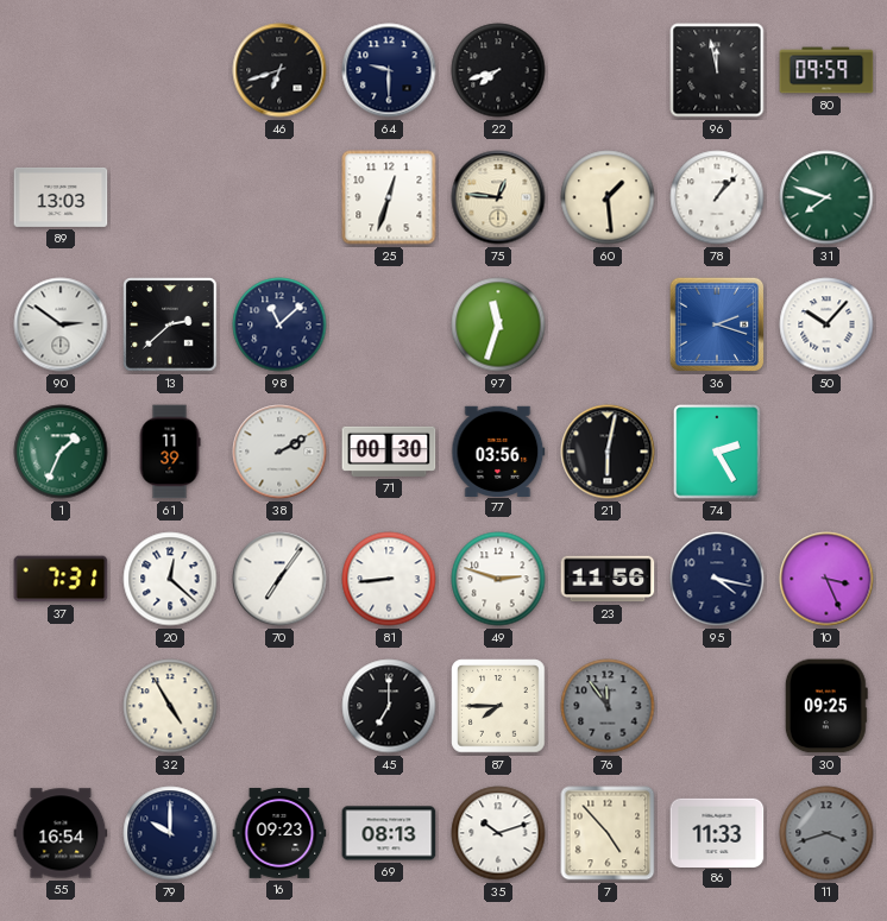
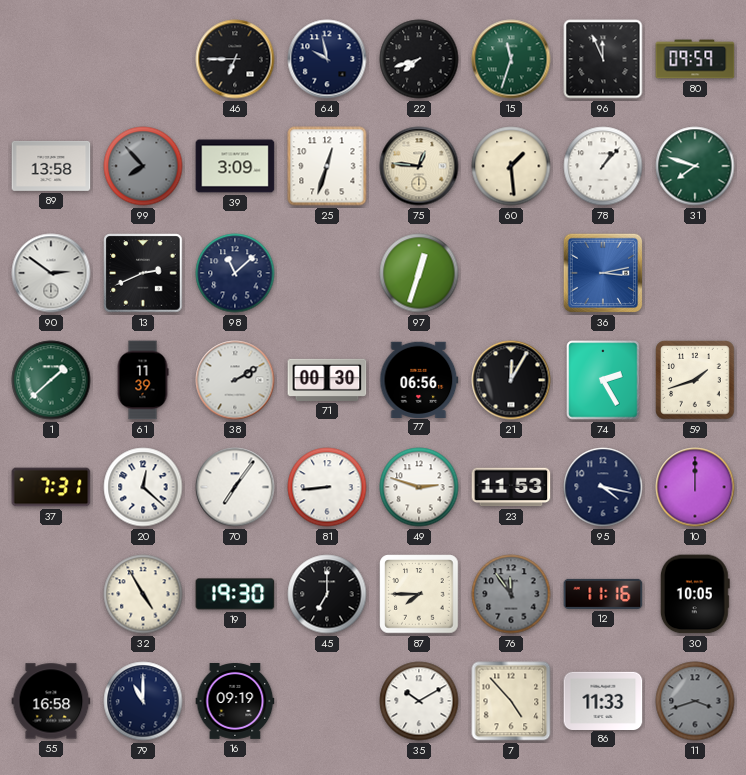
46: 6:42 -> 6:45
64: 9:30 -> 9:58
15: none -> 11:33
96: 11:58 -> 11:56
89: 13:03 -> 13:58
99: none -> 7:53
39: none -> 3:09
13: 2:38 -> 2:41
97: 11:33 -> 12:33
36: 2:18 -> 3:13
50: 10:07 -> none
1: 1:34 -> 1:38
77: 03:56 -> 06:56
21: 6:02 -> 12:05
59: none -> 1:42
23: 11:56 -> 11:53
10: 3:26 -> 12:00
19: none -> 19:30
12: none -> 11:16
30: 09:25 -> 10:05
55: 16:54 -> 16:58
79: 10:00 -> 11:00
16: 09:23 -> 09:19
69: 08:13 -> none
35: 10:12 -> 10:10
